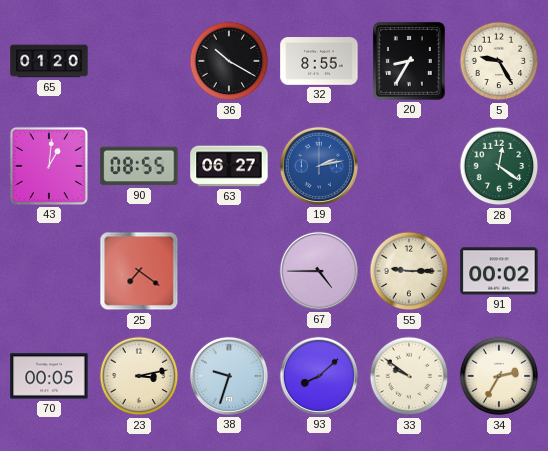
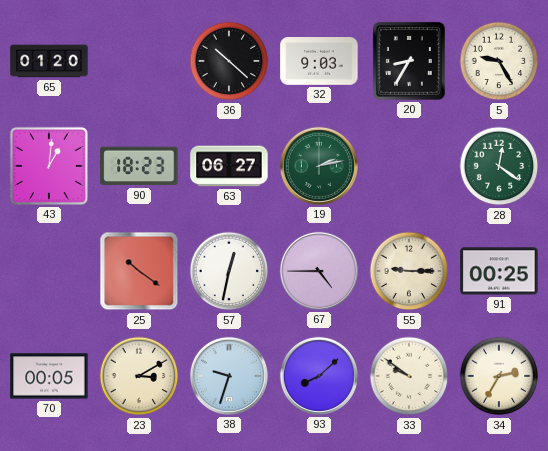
36: 10:20 -> 10:22
32: 8:55 -> 9:03
90: 08:55 -> 18:23
19 dial: blue -> green
25: 7:21 -> 10:21
57: none -> 12:32
91: 00:02 -> 00:25
23: 3:13 -> 3:10
